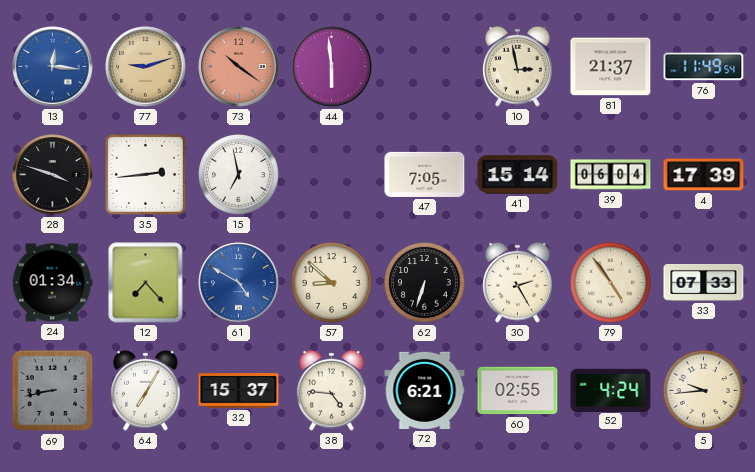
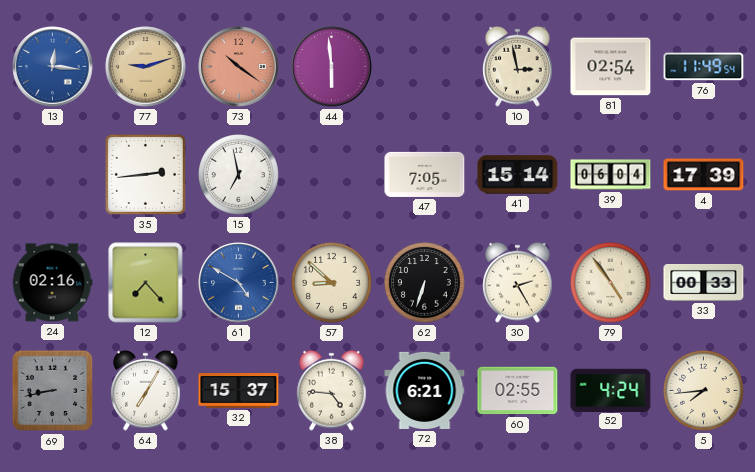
81: 21:37 -> 02:54
28: 3:48 -> none
24: 01:34 -> 02:16
33: 07:33 -> 00:33
5: 9:44 -> 7:44
